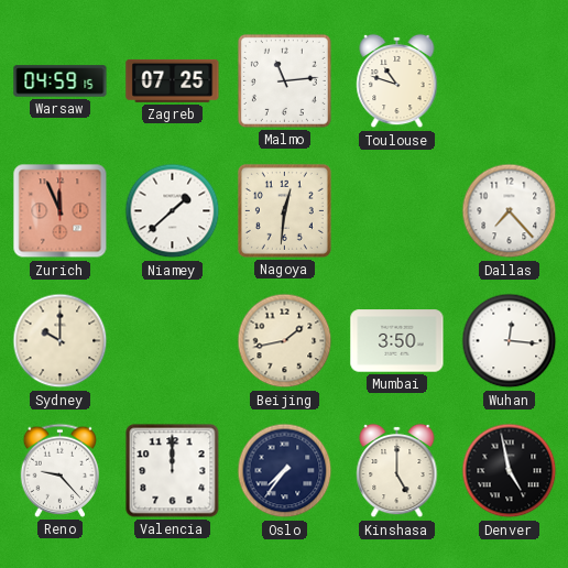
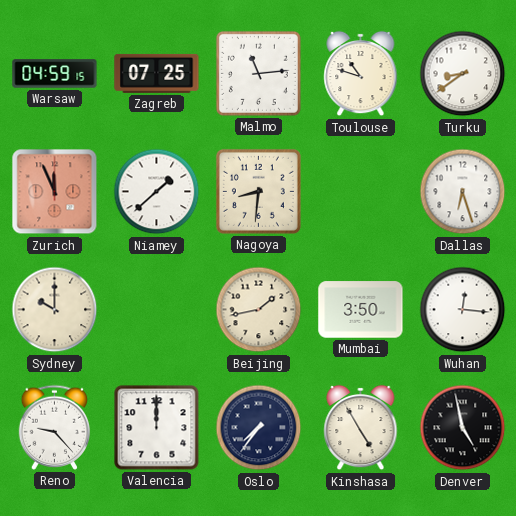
Turku: none -> 8:39
Nagoya: 12:31 -> 8:31
Dallas: 7:23 -> 6:27
Kinshasa: 5:00 -> 4:55
